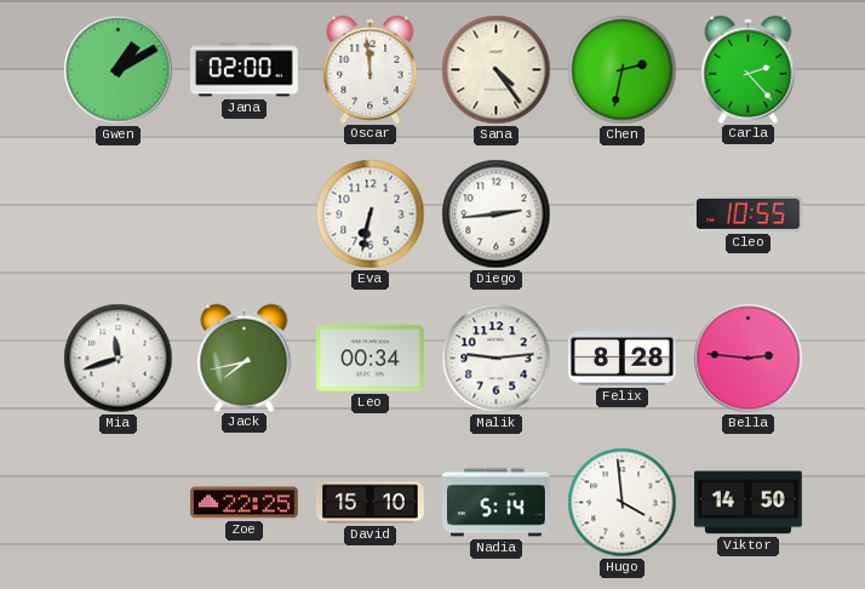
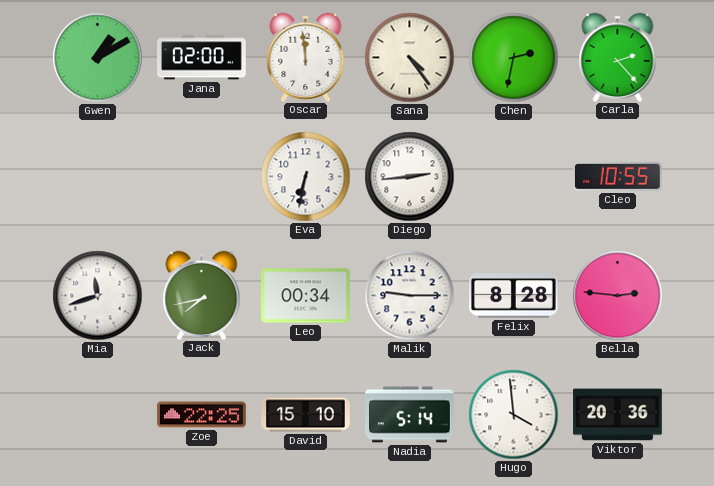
Malik: 9:14 -> 9:15
Viktor: 14:50 -> 20:36
